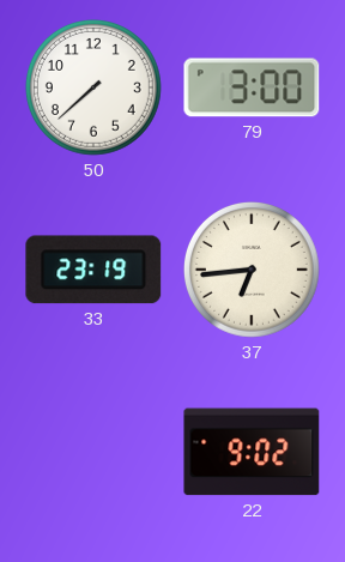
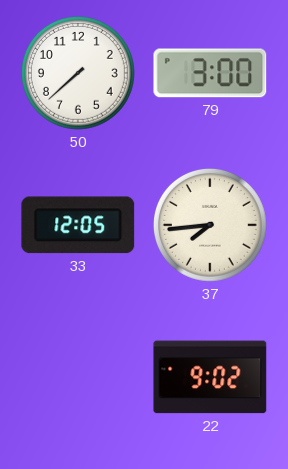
33: 23:19 -> 12:05
37: 6:44 -> 7:44
